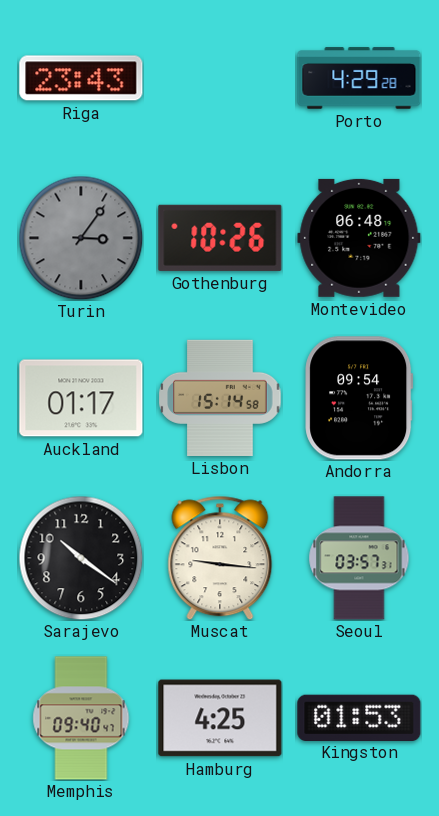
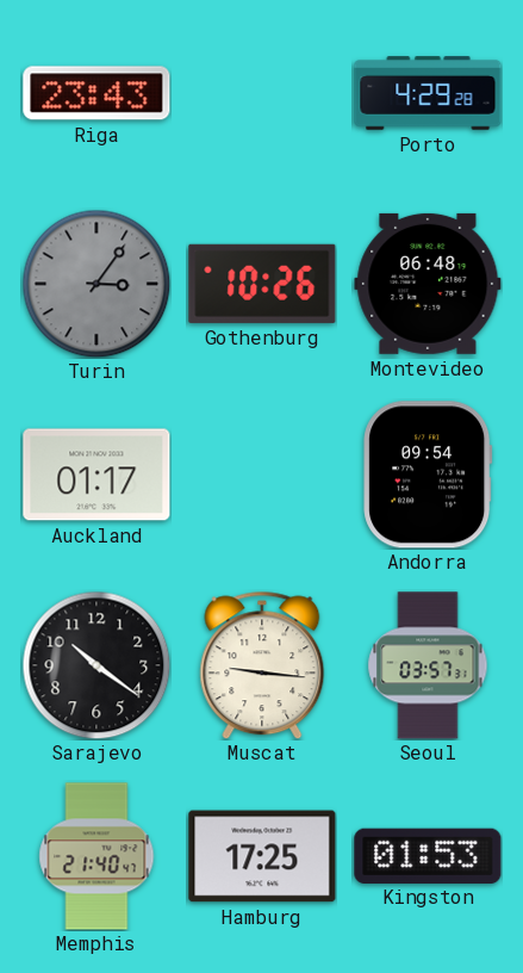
Lisbon: 15:14 -> none
Memphis: 09:40 -> 21:40
Hamburg: 4:25 -> 17:25
